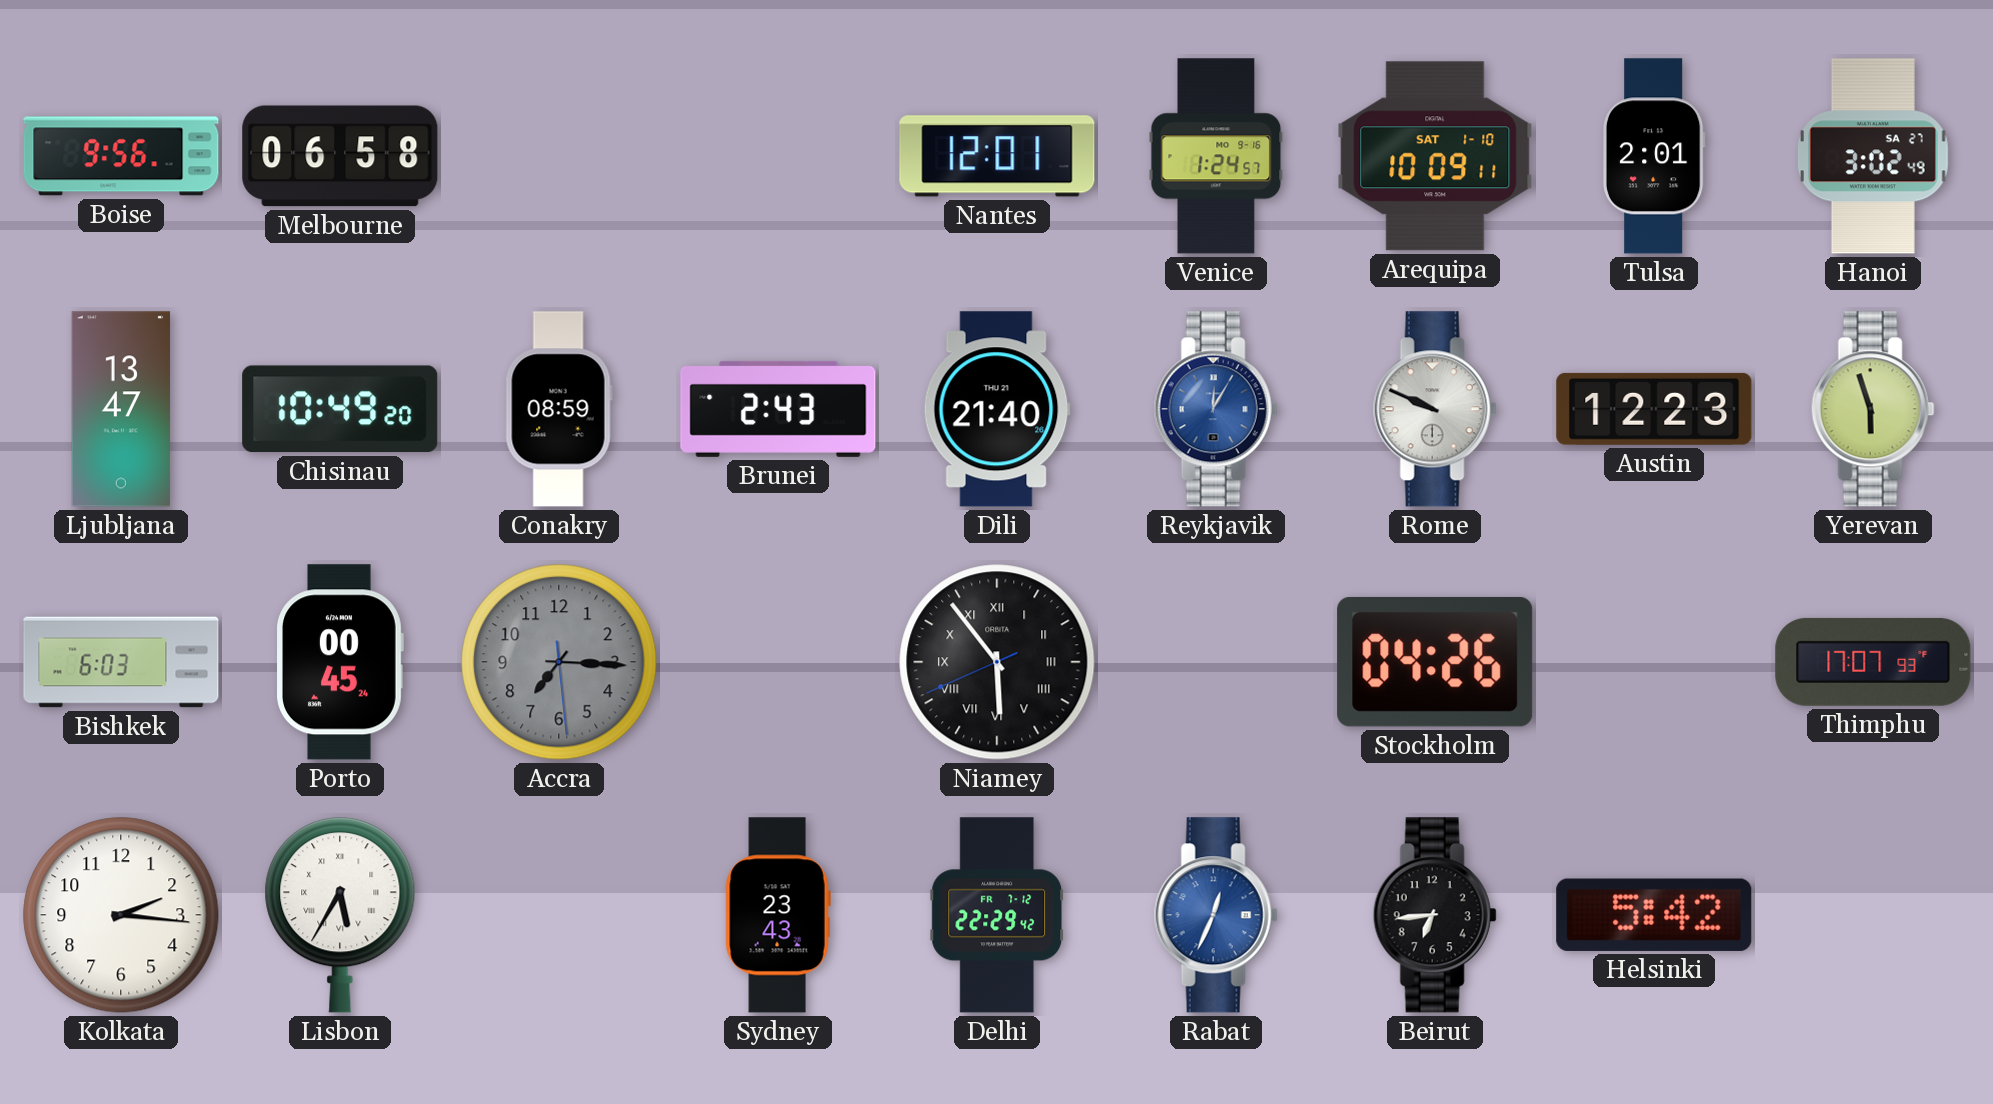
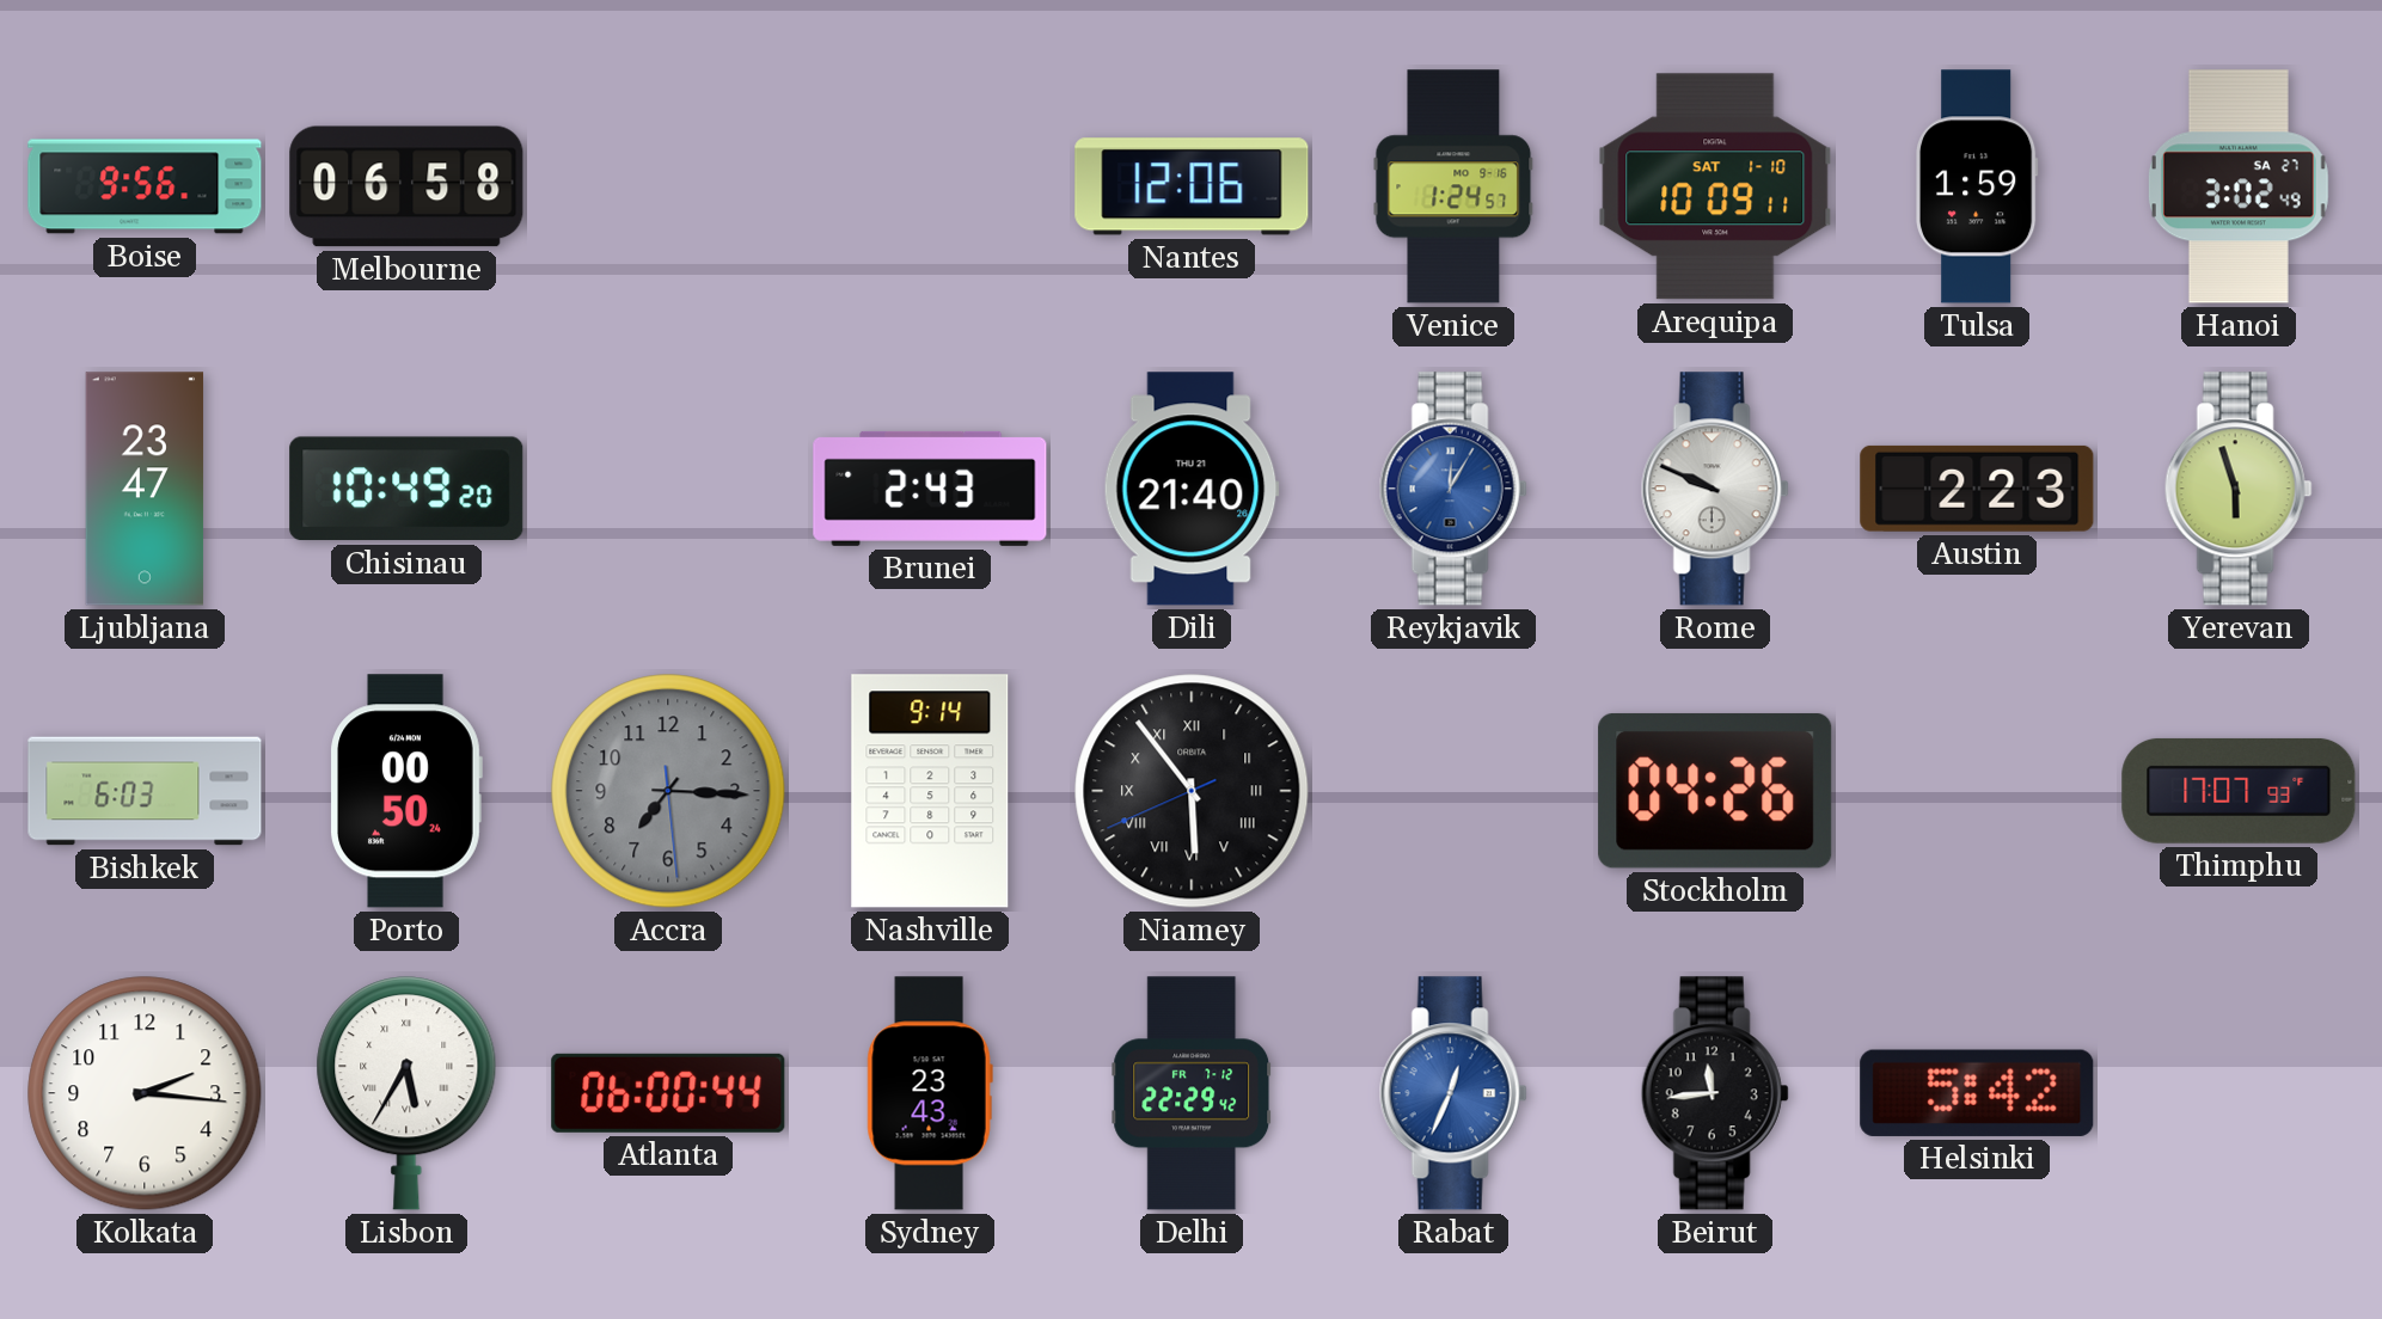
Nantes: 12:01 -> 12:06
Tulsa: 2:01 -> 1:59
Ljubljana: 13:47 -> 23:47
Conakry: 08:59 -> none
Austin: 12:23 -> 2:23
Porto: 00:45 -> 00:50
Nashville: none -> 9:14
Atlanta: none -> 06:00
Beirut: 6:44 -> 11:44
